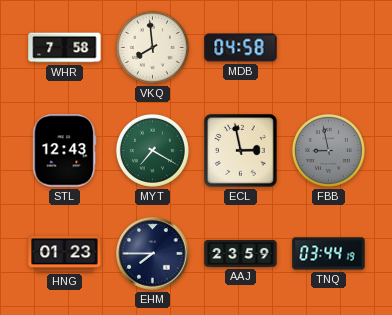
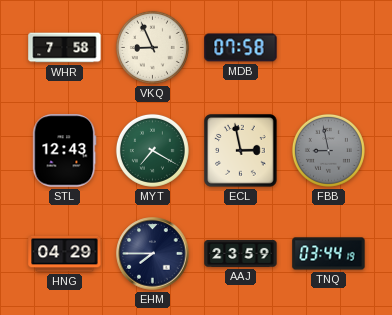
VKQ: 7:59 -> 8:56
MDB: 04:58 -> 07:58
HNG: 01:23 -> 04:29
